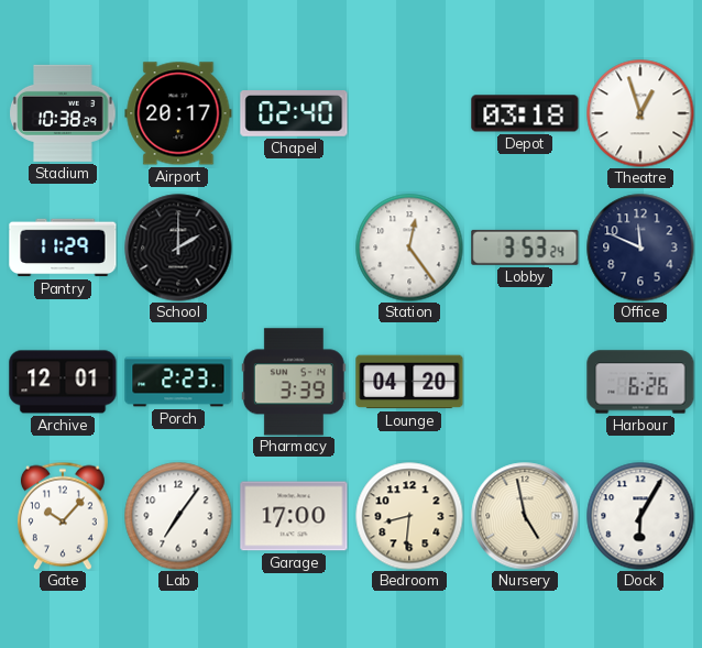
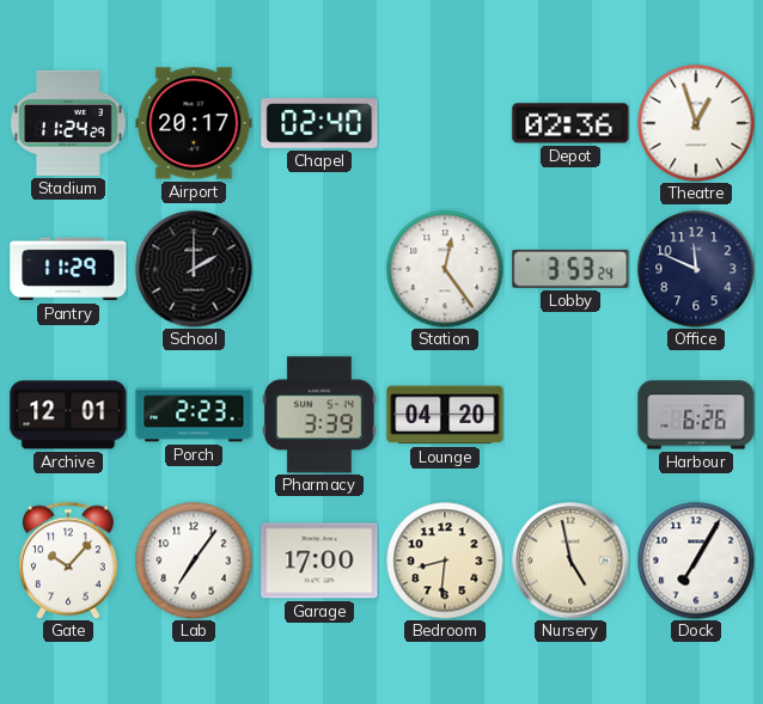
Stadium: 10:38 -> 11:24
Depot: 03:18 -> 02:36
Dock: 6:05 -> 7:05
